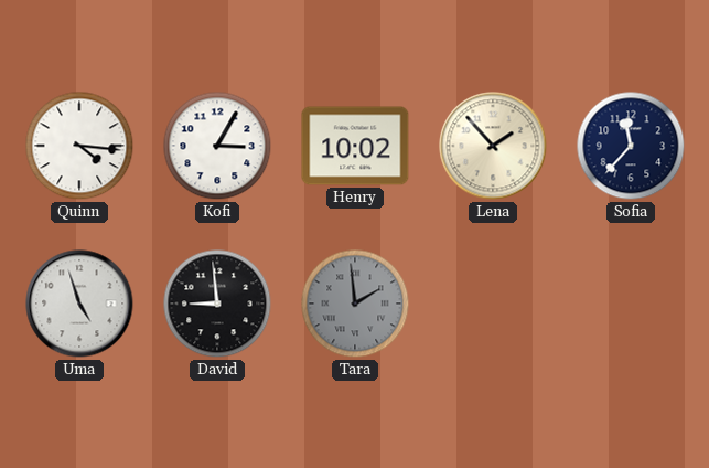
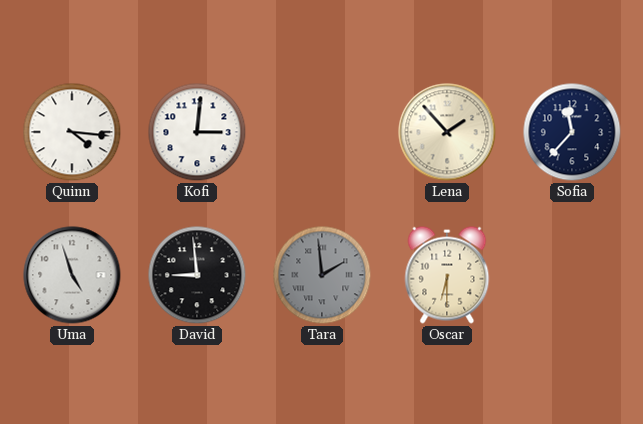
Kofi: 3:05 -> 3:01
Henry: 10:02 -> none
Oscar: none -> 6:30
